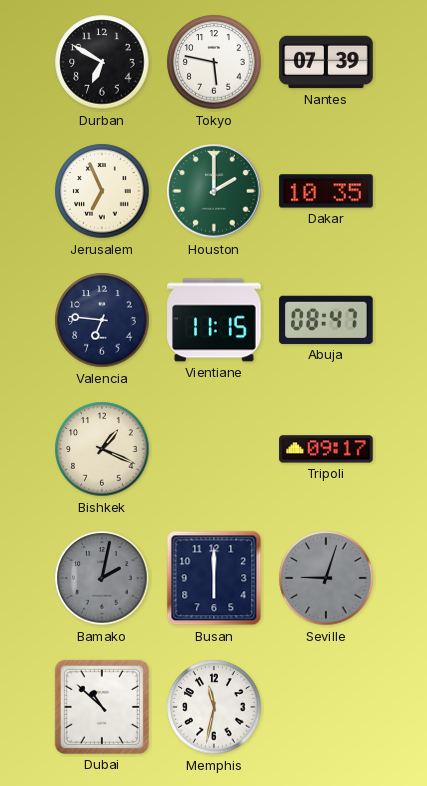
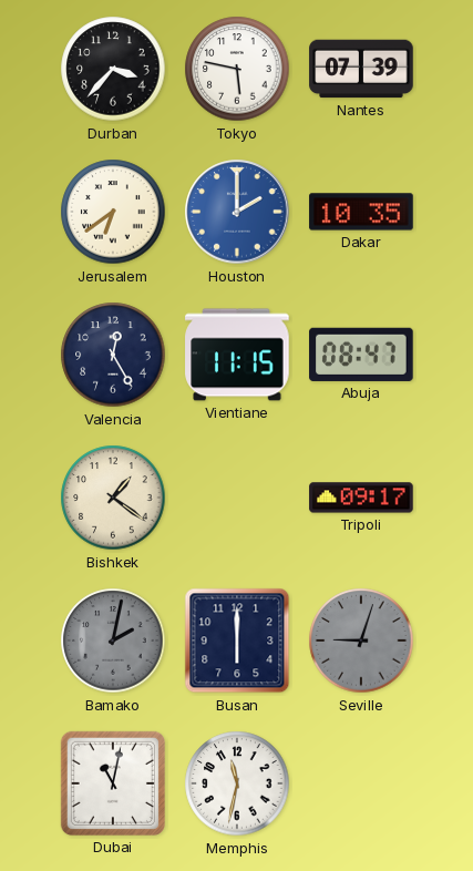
Durban: 6:50 -> 3:37
Jerusalem: 6:56 -> 6:39
Houston dial: green -> blue
Valencia: 6:46 -> 12:25
Bishkek: 1:19 -> 1:21
Dubai: 10:52 -> 11:02
